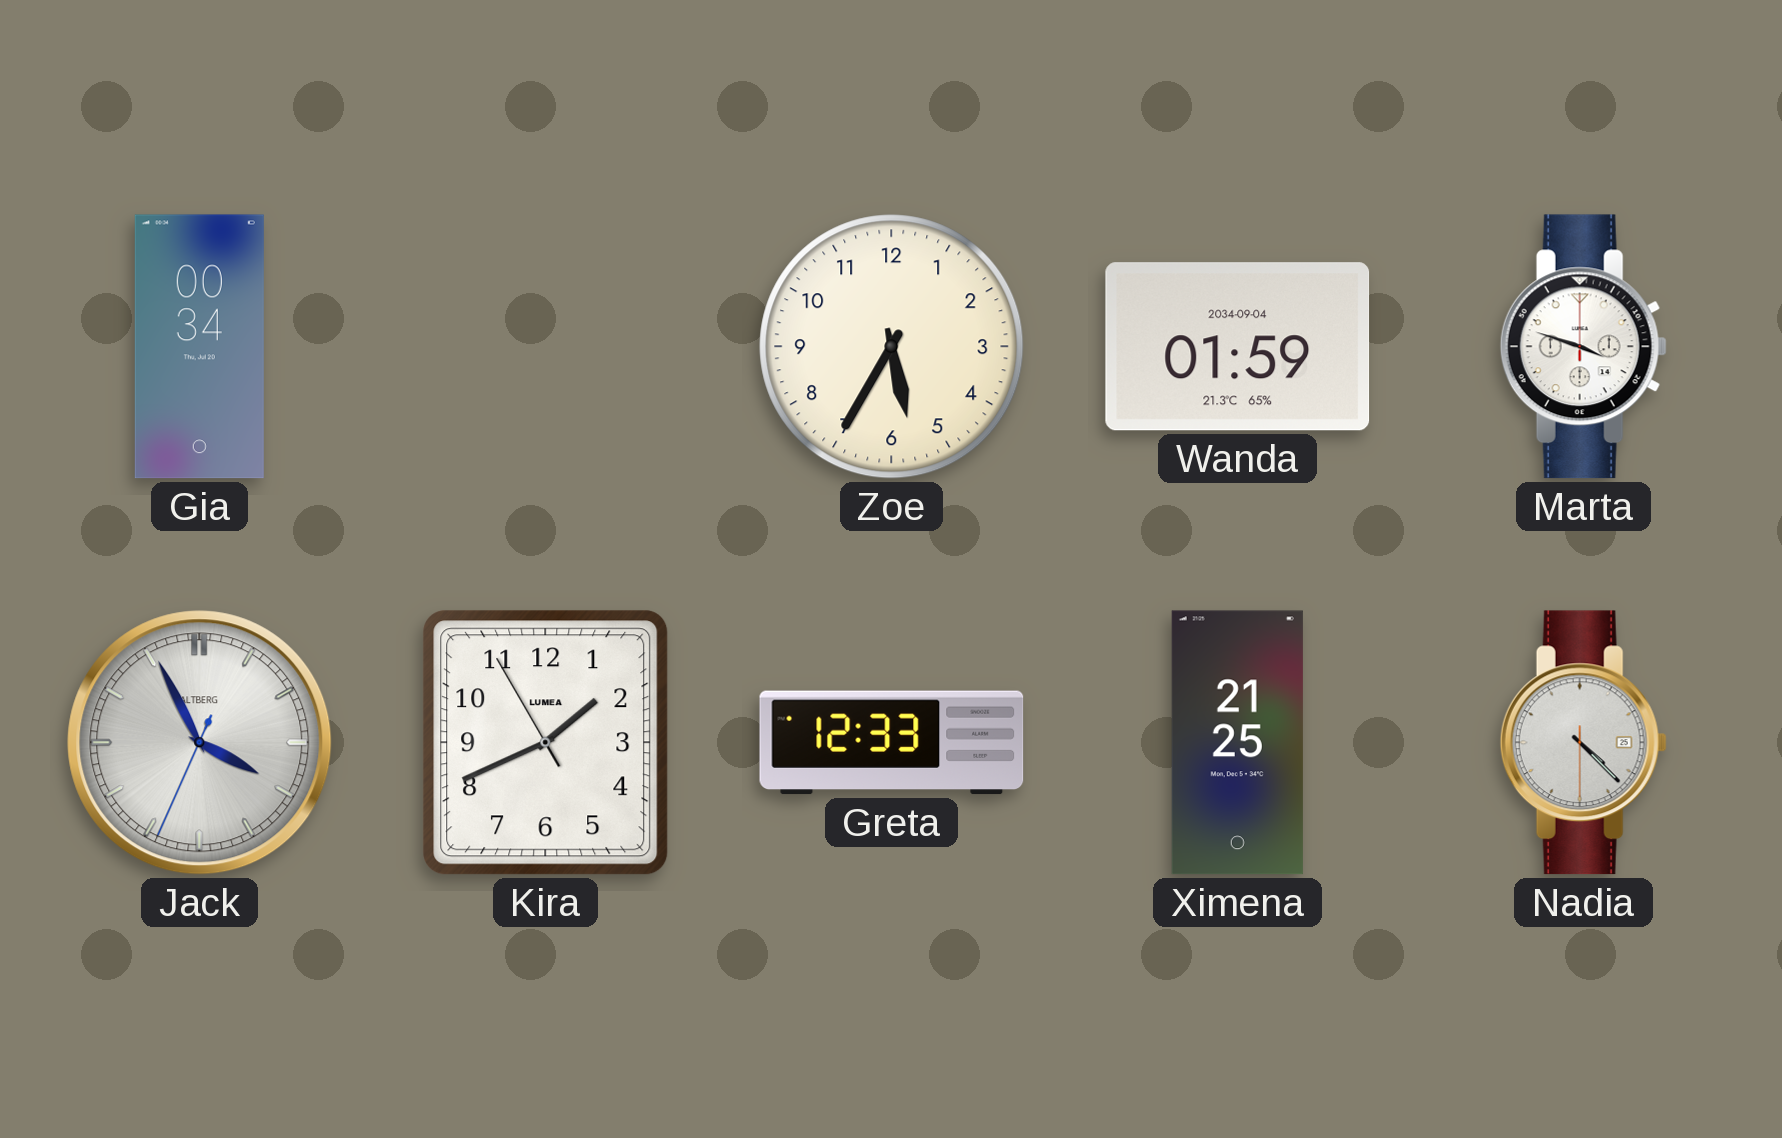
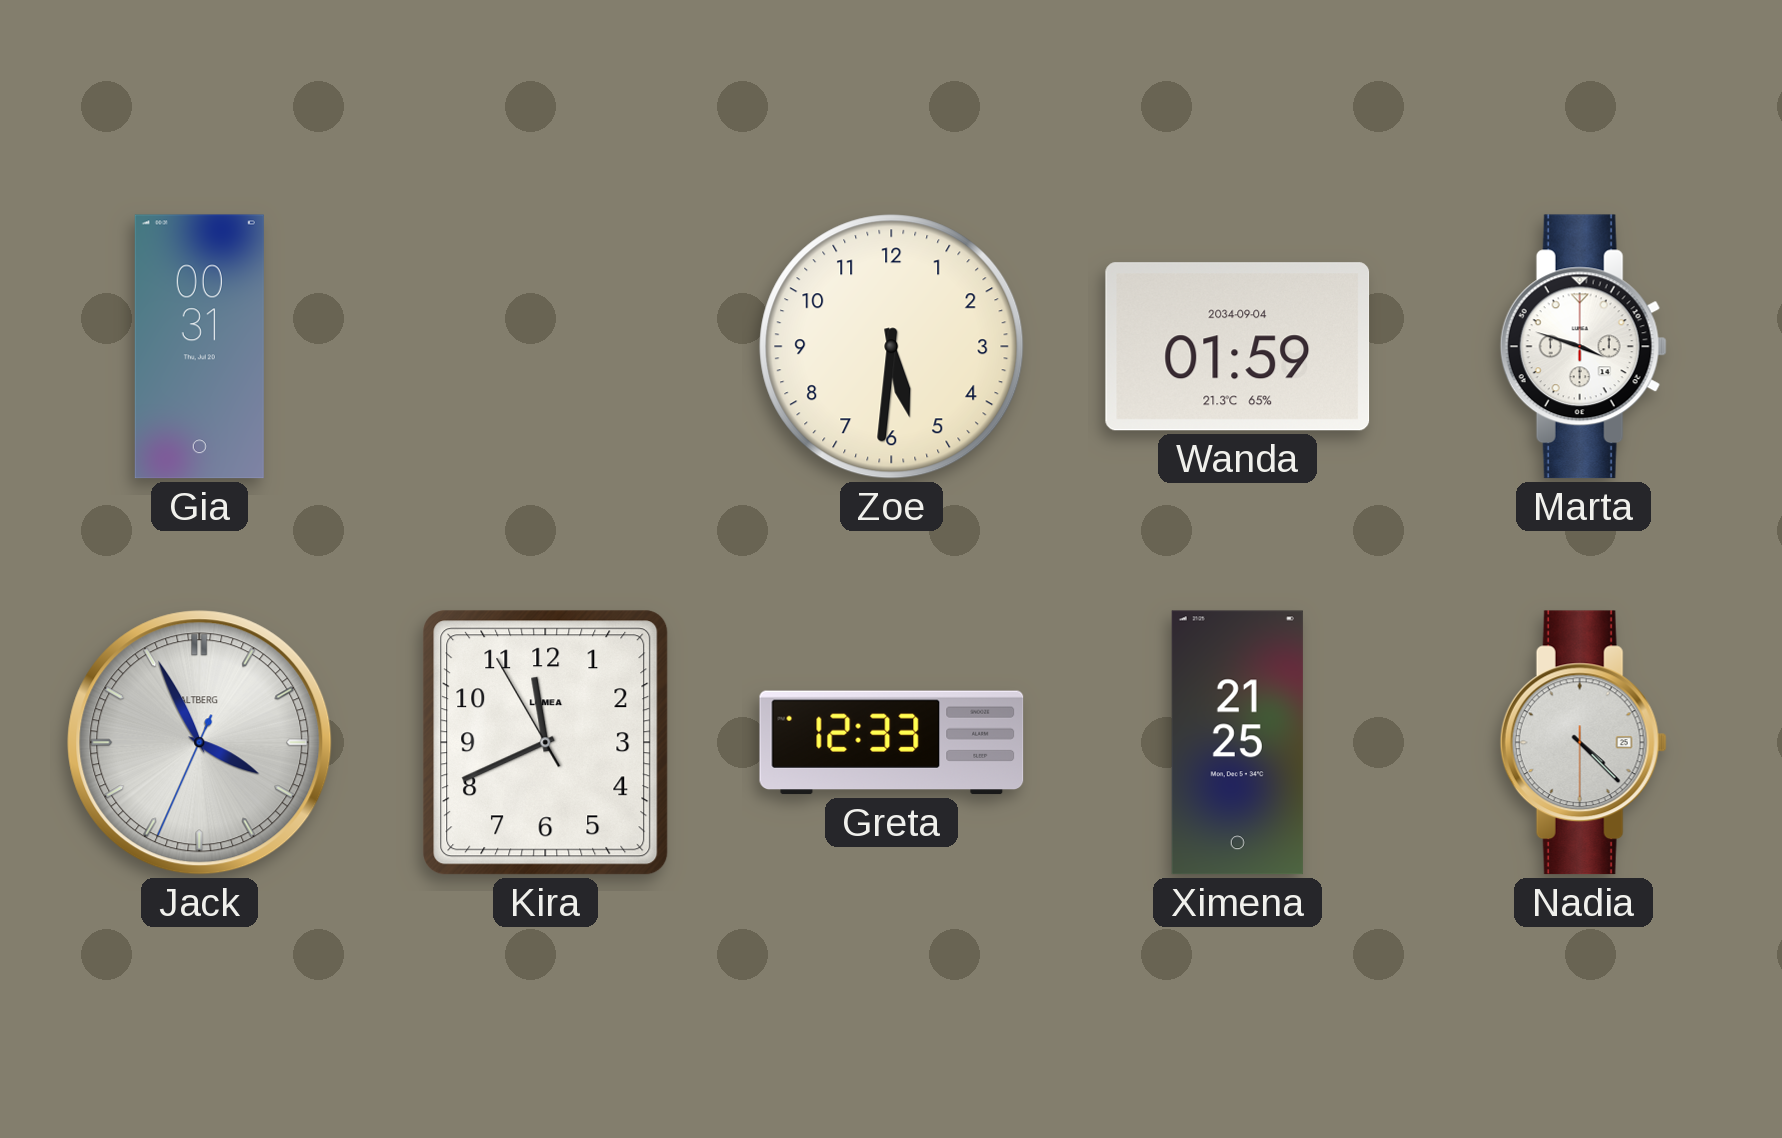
Gia: 00:34 -> 00:31
Zoe: 5:35 -> 5:31
Kira: 1:40 -> 11:40
